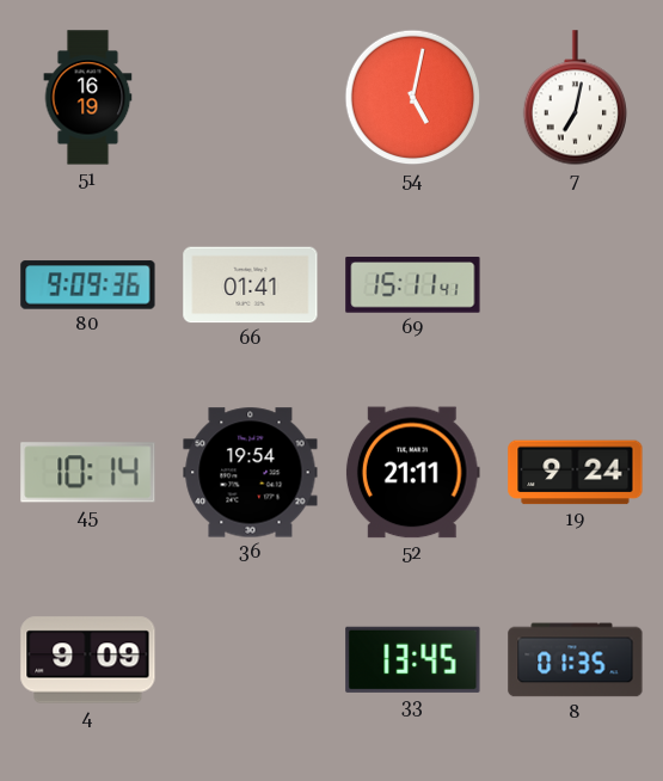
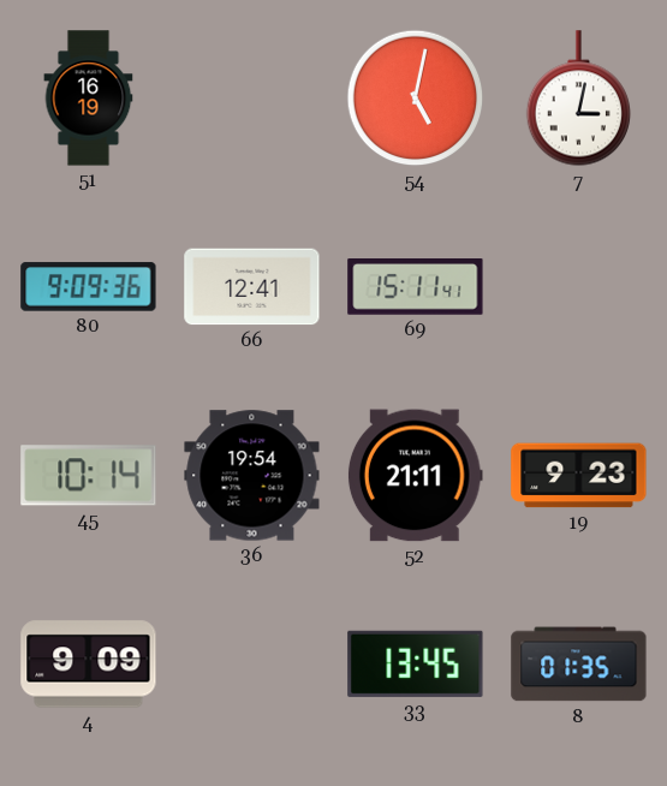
7: 7:02 -> 3:02
66: 01:41 -> 12:41
19: 9:24 -> 9:23
